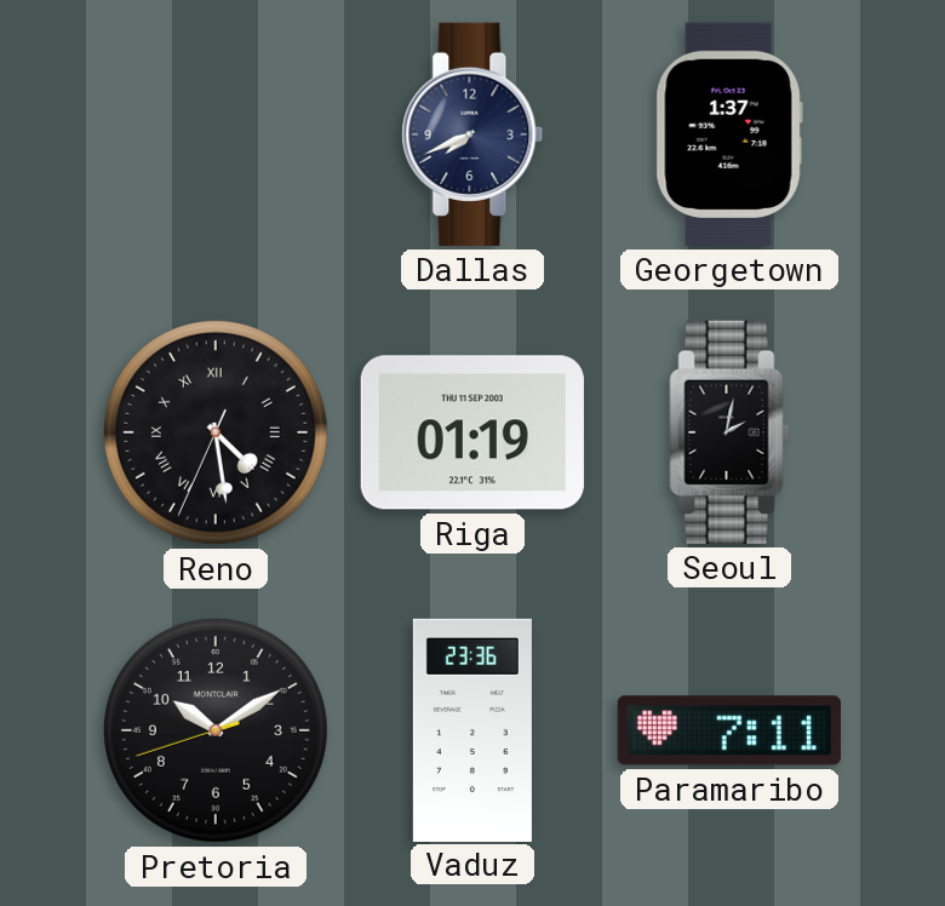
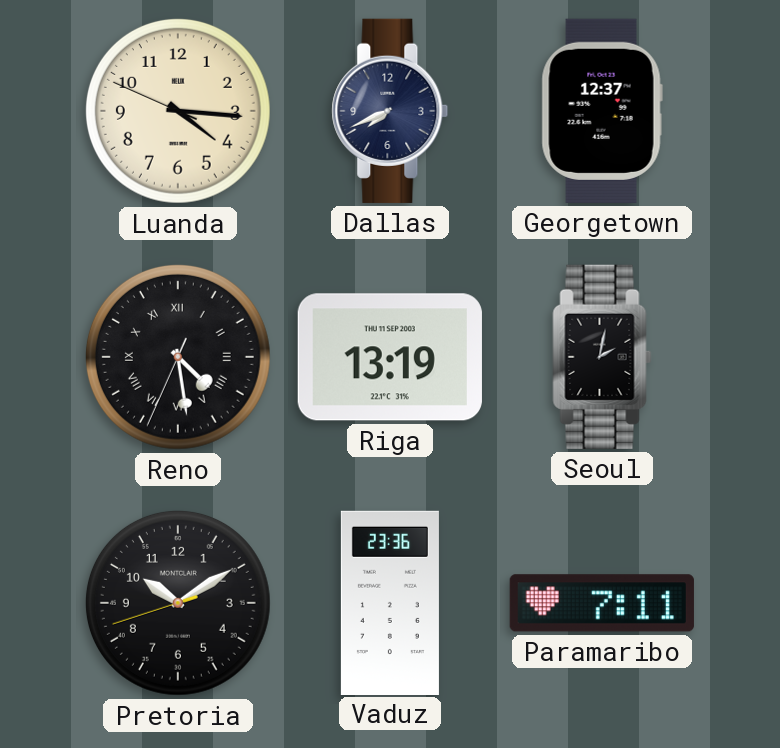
Luanda: none -> 4:15
Georgetown: 1:37 -> 12:37
Riga: 01:19 -> 13:19
